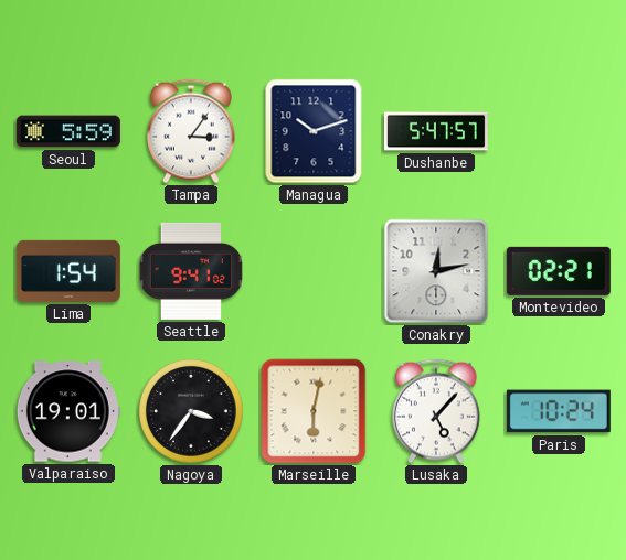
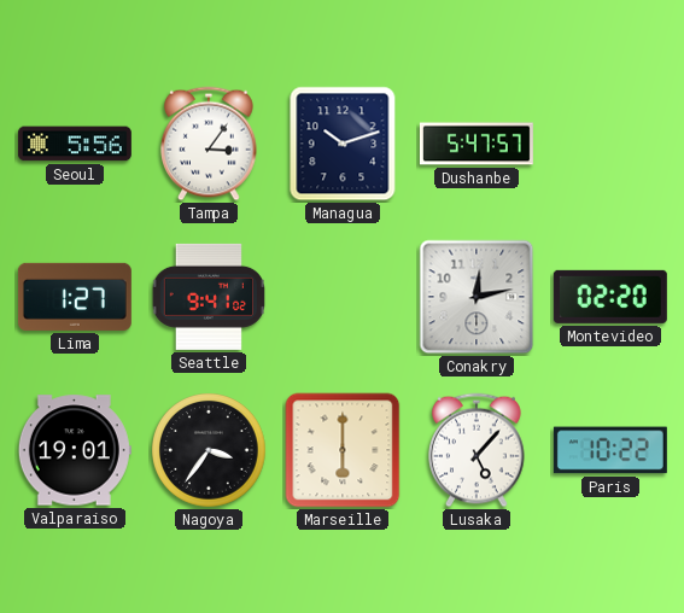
Seoul: 5:59 -> 5:56
Lima: 1:54 -> 1:27
Montevideo: 02:21 -> 02:20
Marseille: 6:02 -> 6:00
Paris: 10:24 -> 10:22
